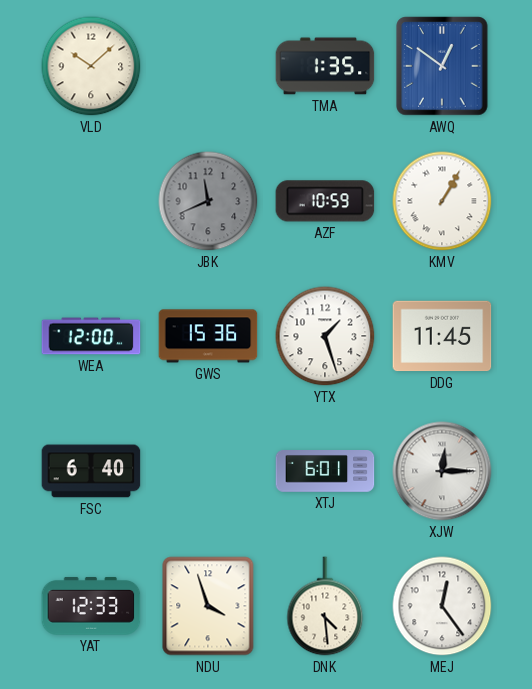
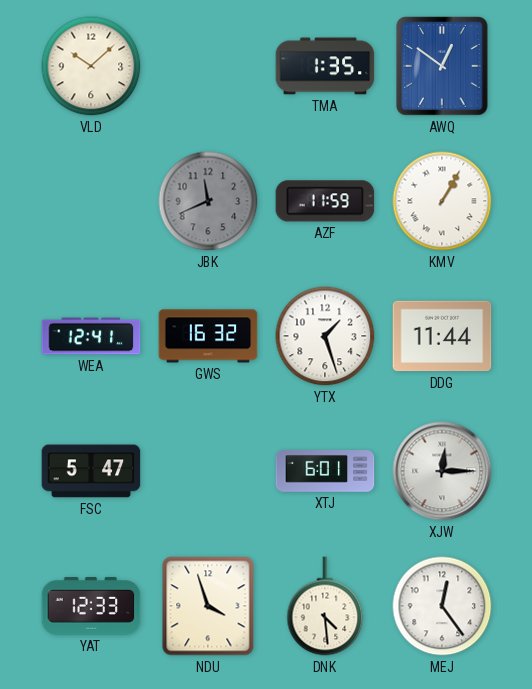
AZF: 10:59 -> 11:59
WEA: 12:00 -> 12:41
GWS: 15:36 -> 16:32
DDG: 11:45 -> 11:44
FSC: 6:40 -> 5:47
